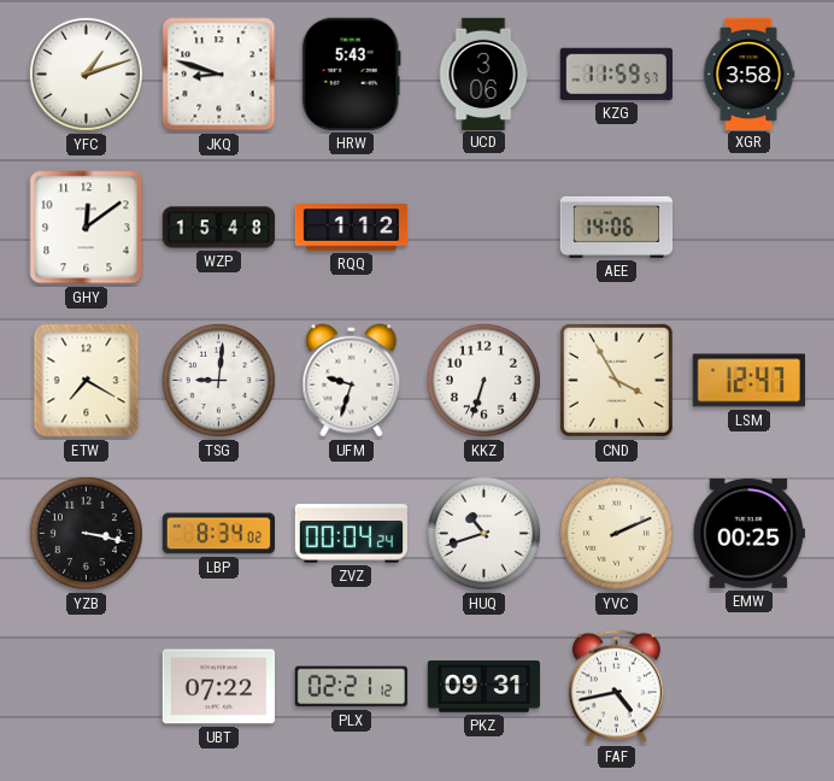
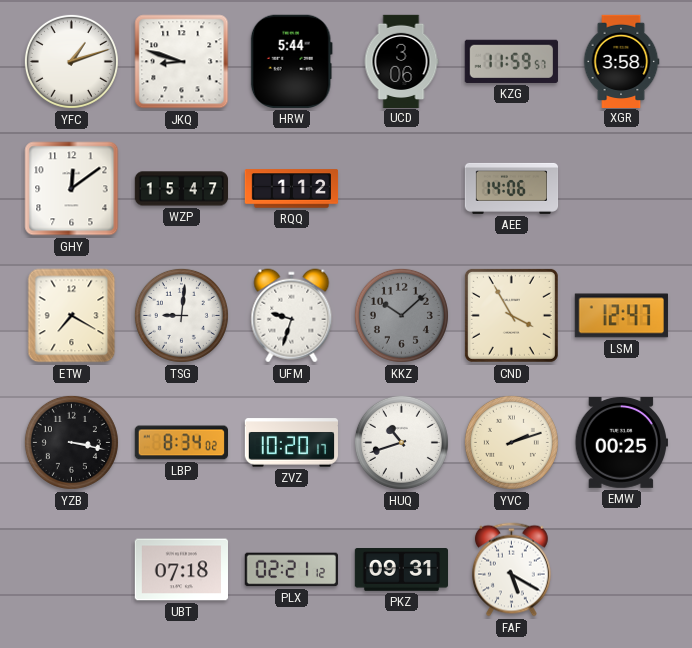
HRW: 5:43 -> 5:44
WZP: 15:48 -> 15:47
KKZ: 6:33 -> 10:08
KKZ dial: white -> grey
ZVZ: 00:04 -> 10:20
YVC: 2:11 -> 2:12
UBT: 07:22 -> 07:18
FAF: 4:43 -> 5:20
